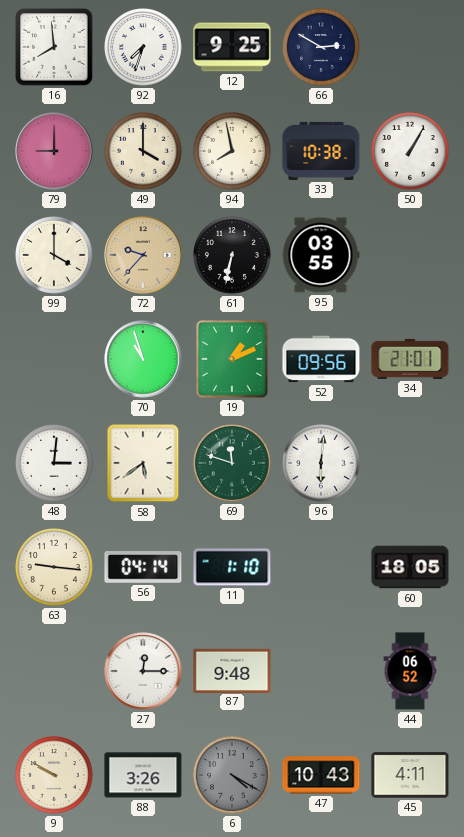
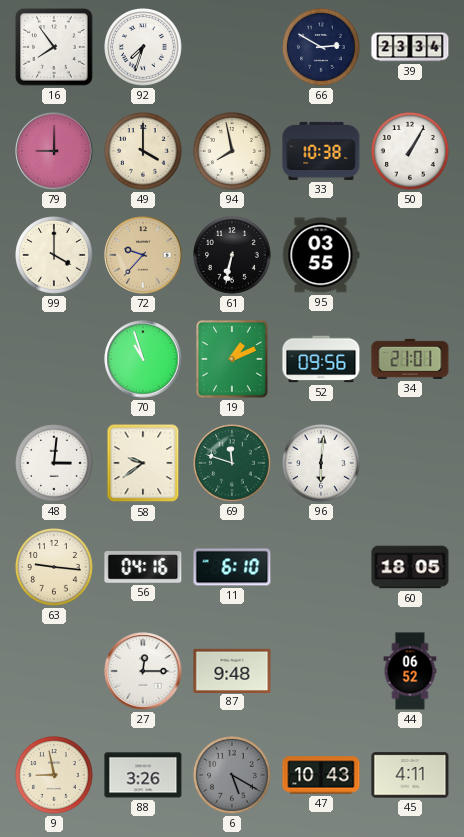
16: 7:59 -> 7:54
12: 9:25 -> none
39: none -> 23:34
58: 5:39 -> 9:39
56: 04:14 -> 04:16
11: 1:10 -> 6:10
9: 9:50 -> 8:58
6: 4:20 -> 5:20
